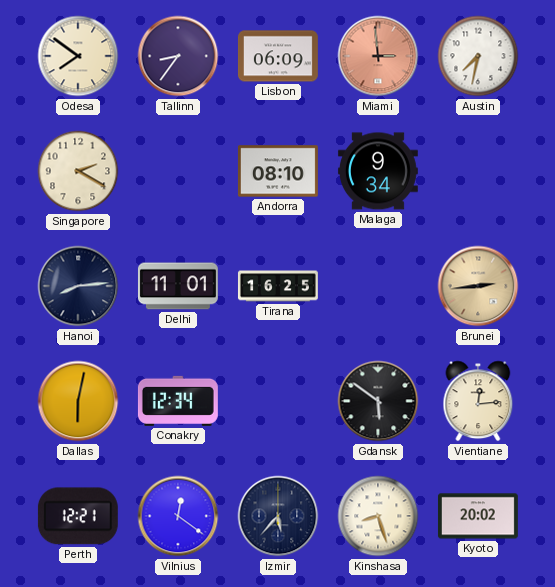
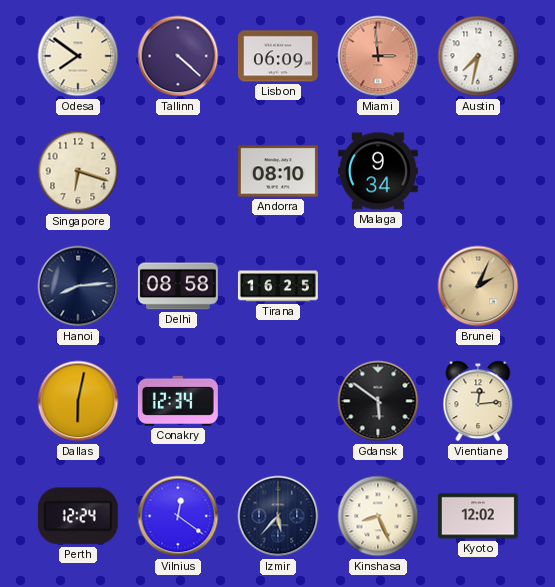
Tallinn: 8:36 -> 4:22
Singapore: 2:20 -> 6:18
Delhi: 11:01 -> 08:58
Brunei: 2:44 -> 2:04
Perth: 12:21 -> 12:24
Kinshasa: 8:27 -> 8:26
Kyoto: 20:02 -> 12:02
